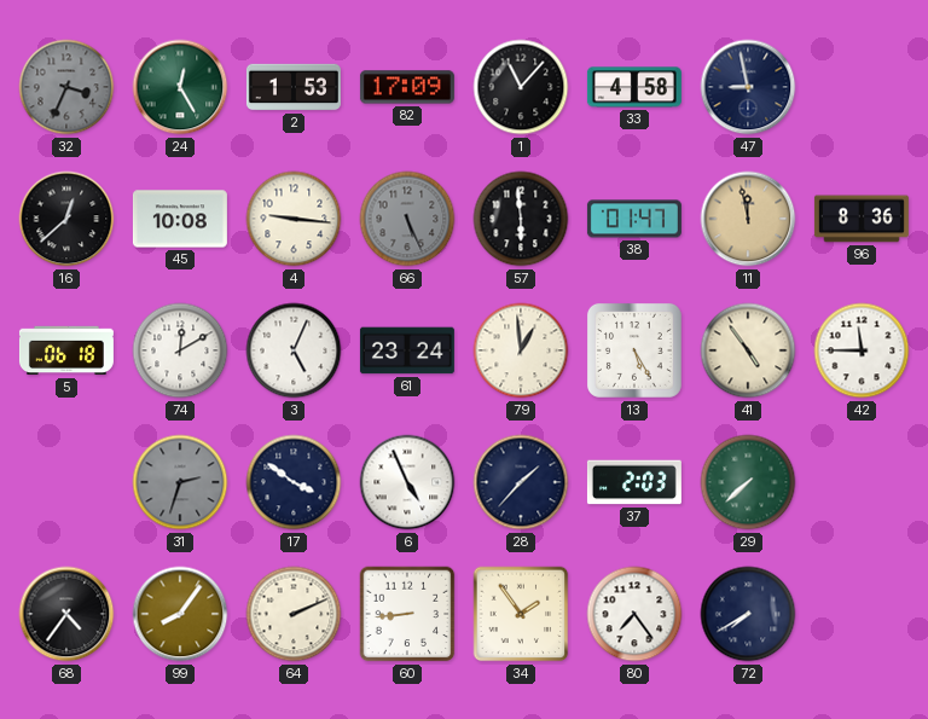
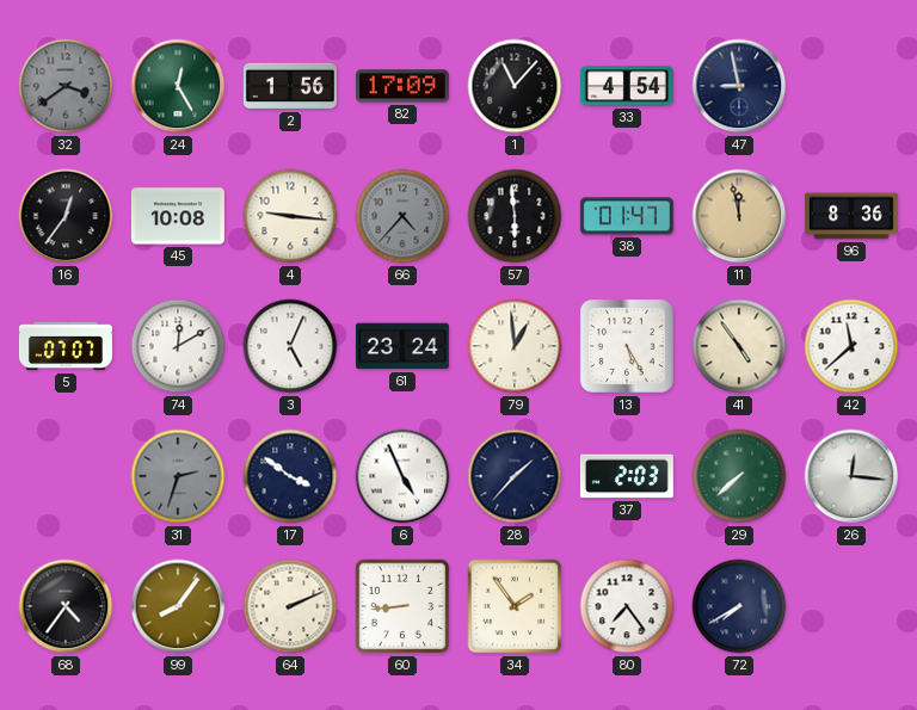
32: 3:34 -> 3:39
2: 1:53 -> 1:56
33: 4:58 -> 4:54
16: 12:38 -> 12:36
66: 5:26 -> 4:37
5: 06:18 -> 07:07
42: 11:45 -> 11:38
26: none -> 12:16
